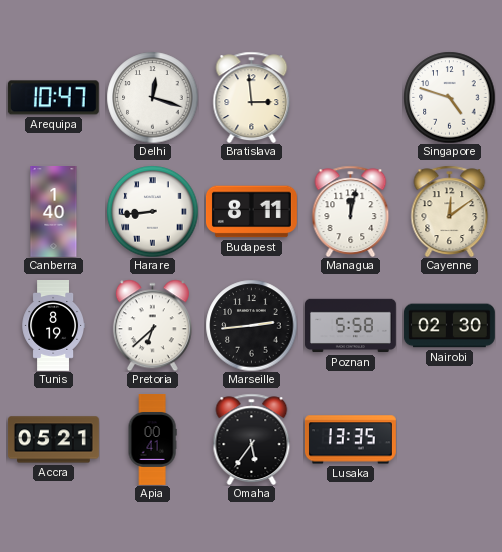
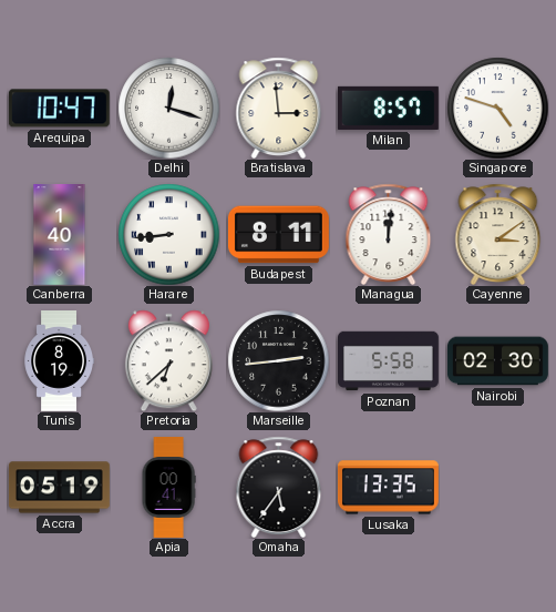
Milan: none -> 8:57
Managua: 12:02 -> 12:01
Cayenne: 12:09 -> 3:09
Accra: 05:21 -> 05:19
